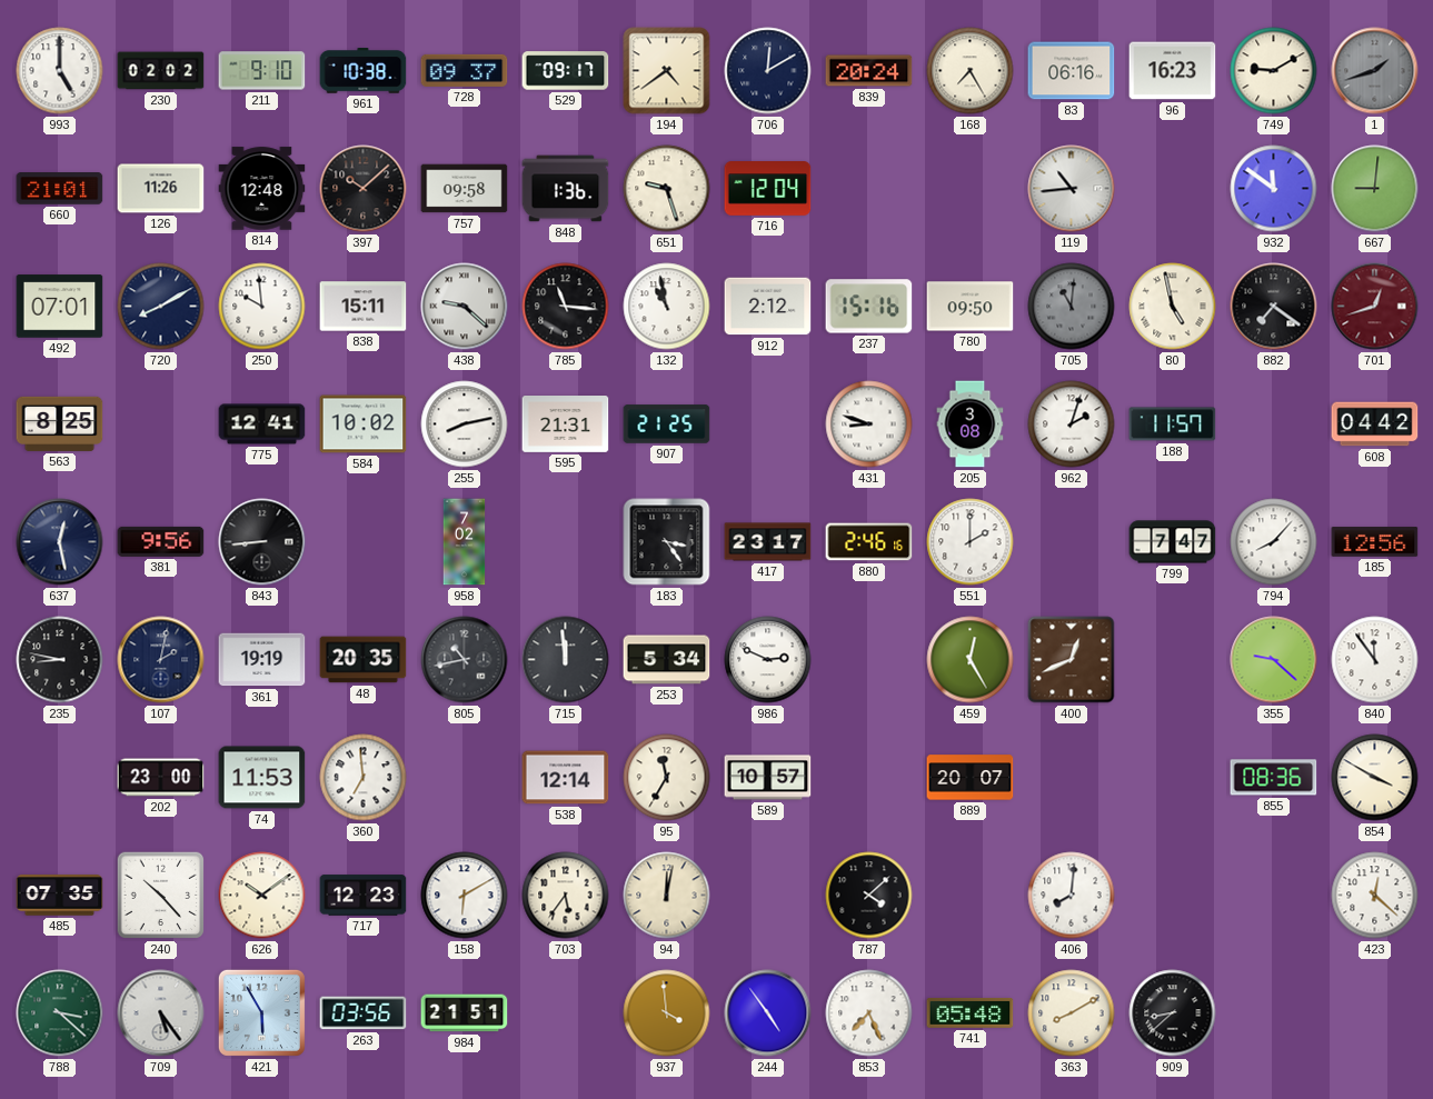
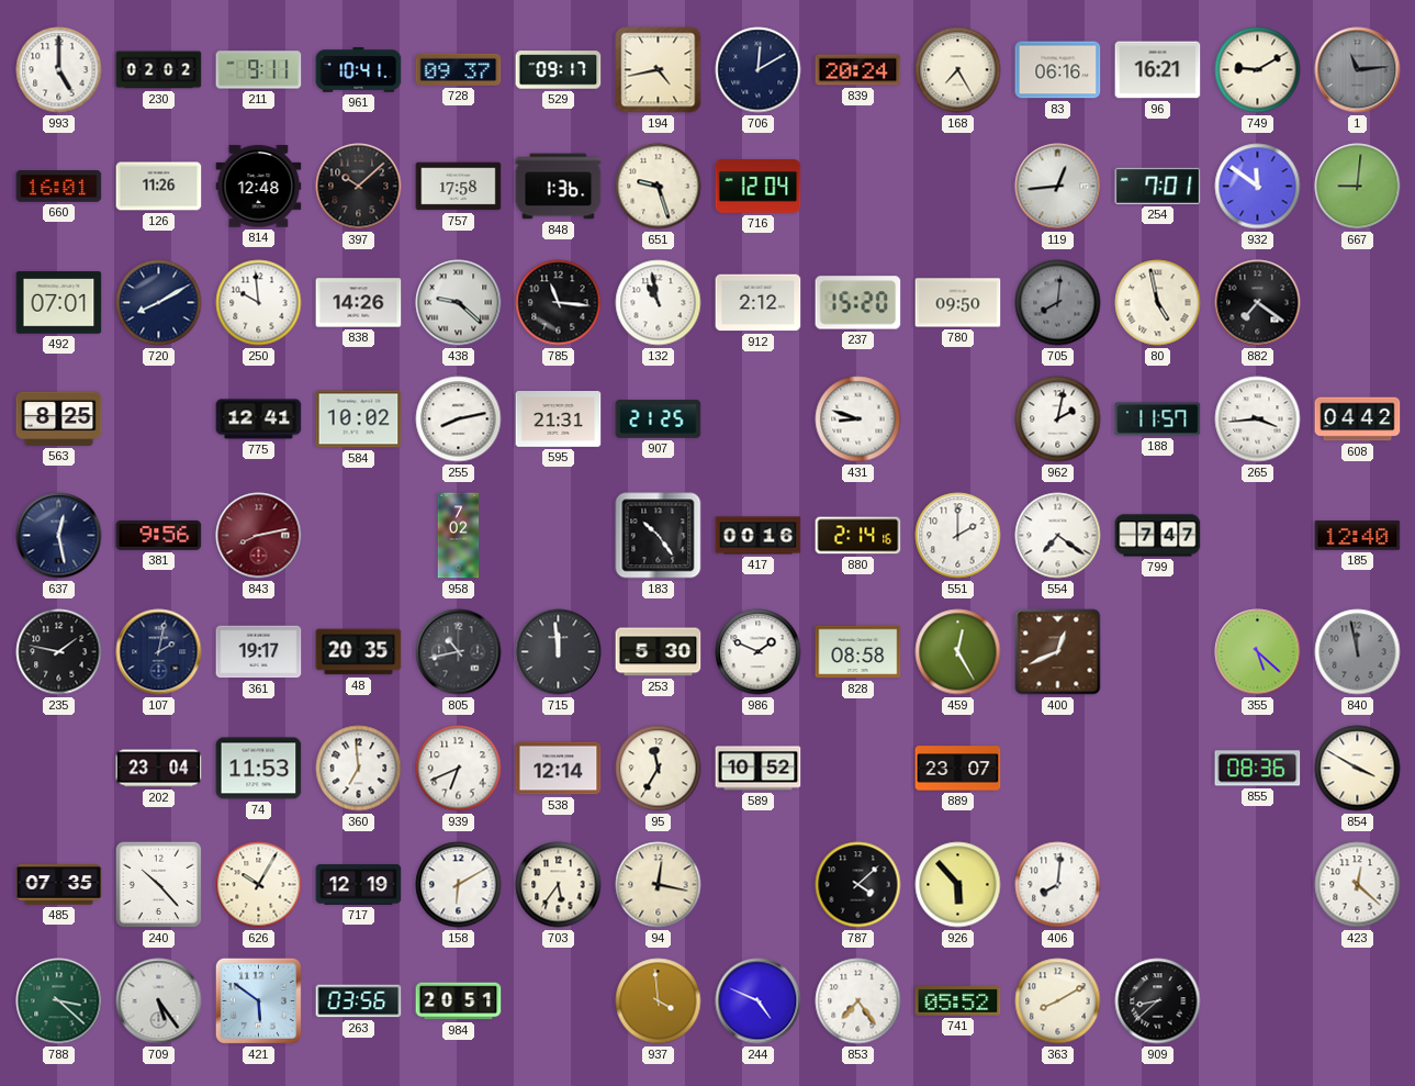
211: 9:10 -> 9:11
961: 10:38 -> 10:41
194: 4:39 -> 4:43
96: 16:23 -> 16:21
1: 1:42 -> 11:14
660: 21:01 -> 16:01
757: 09:58 -> 17:58
119: 10:44 -> 12:44
254: none -> 7:01
838: 15:11 -> 14:26
237: 15:16 -> 15:20
705: 11:01 -> 8:01
701: 12:42 -> none
205: 3:08 -> none
962: 2:03 -> 2:02
265: none -> 3:44
843: 8:44 -> 8:13
843 dial: black -> burgundy
183: 3:24 -> 10:24
417: 23:17 -> 00:16
880: 2:46 -> 2:14
554: none -> 7:21
794: 8:07 -> none
185: 12:56 -> 12:40
235: 8:47 -> 1:47
361: 19:19 -> 19:17
253: 5:34 -> 5:30
986: 2:49 -> 1:49
828: none -> 08:58
355: 9:22 -> 5:22
840: 11:54 -> 11:58
840 dial: white -> grey
202: 23:00 -> 23:04
939: none -> 6:41
589: 10:57 -> 10:52
889: 20:07 -> 23:07
626: 10:09 -> 10:05
717: 12:23 -> 12:19
94: 12:02 -> 12:17
926: none -> 5:53
421: 5:55 -> 5:51
984: 21:51 -> 20:51
244: 4:54 -> 4:49
853: 7:26 -> 7:24
741: 05:48 -> 05:52
